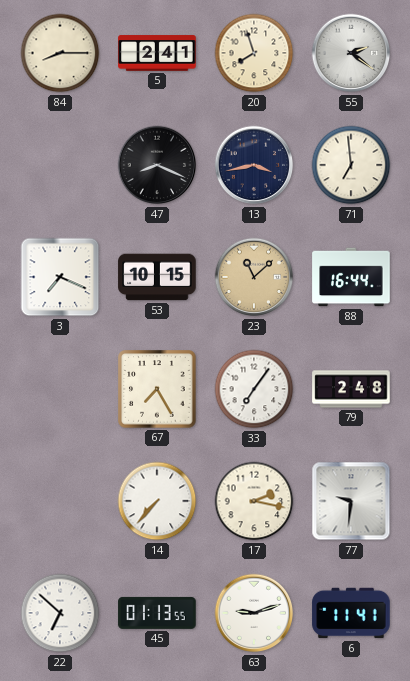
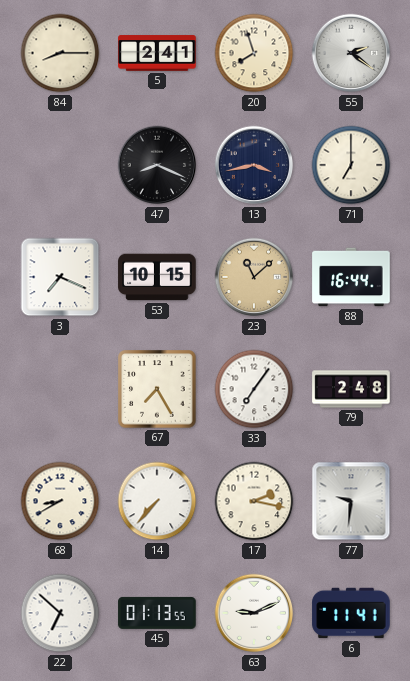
71: 6:59 -> 7:00
68: none -> 8:40
63: 9:12 -> 9:11
